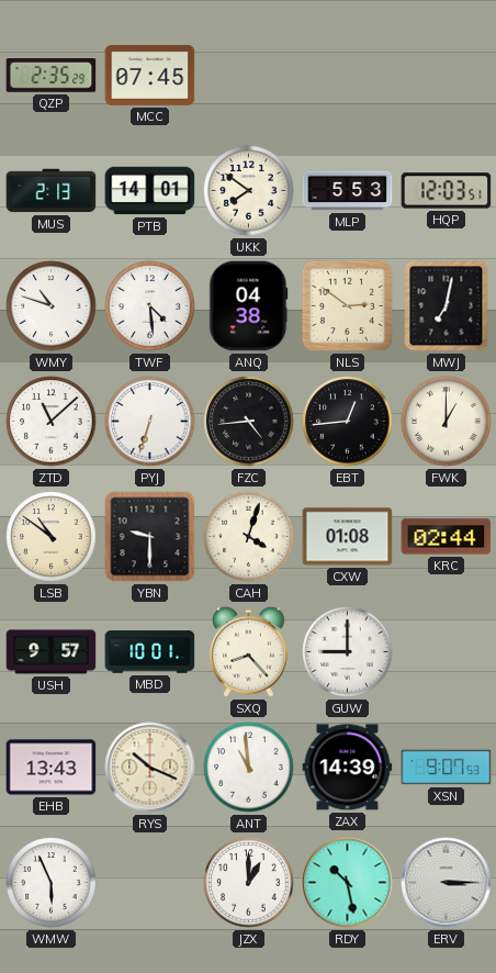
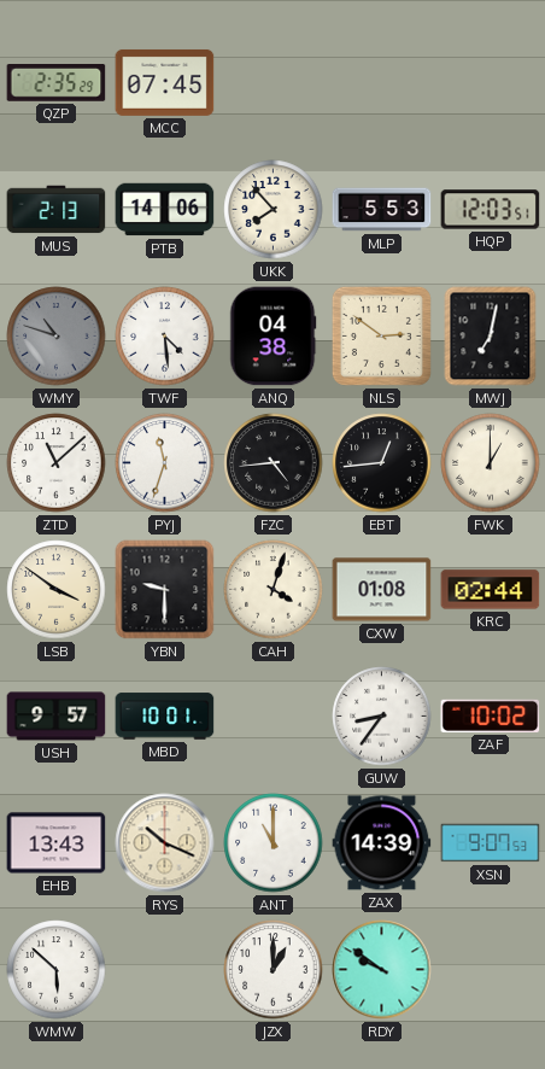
PTB: 14:01 -> 14:06
UKK: 7:51 -> 7:53
WMY dial: white -> grey
PYJ: 6:33 -> 11:33
LSB: 10:51 -> 3:51
SXQ: 8:23 -> none
GUW: 9:00 -> 8:36
ZAF: none -> 10:02
ANT: 10:59 -> 11:00
WMW: 5:56 -> 5:52
RDY: 10:28 -> 9:51
ERV: 3:15 -> none
